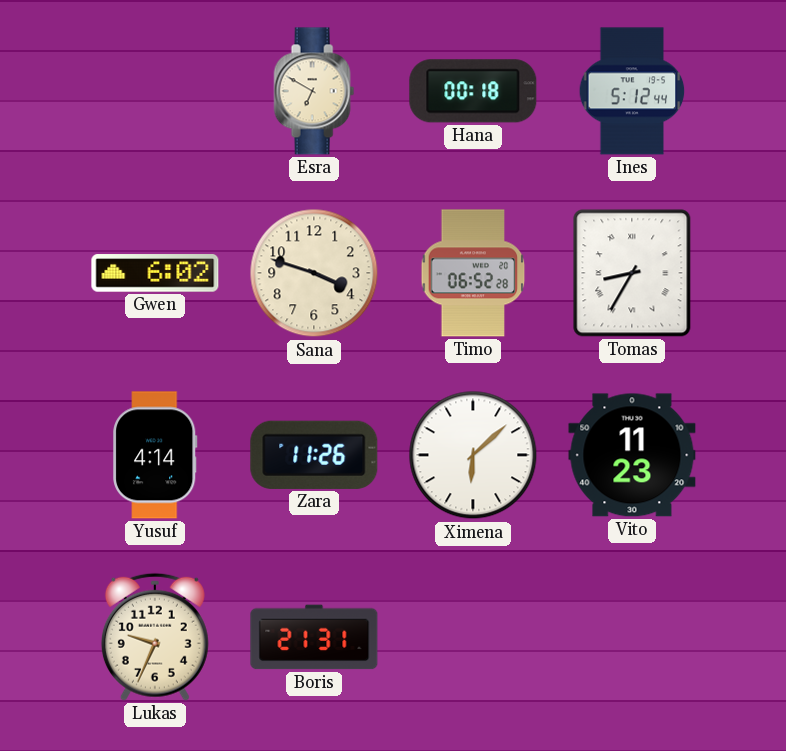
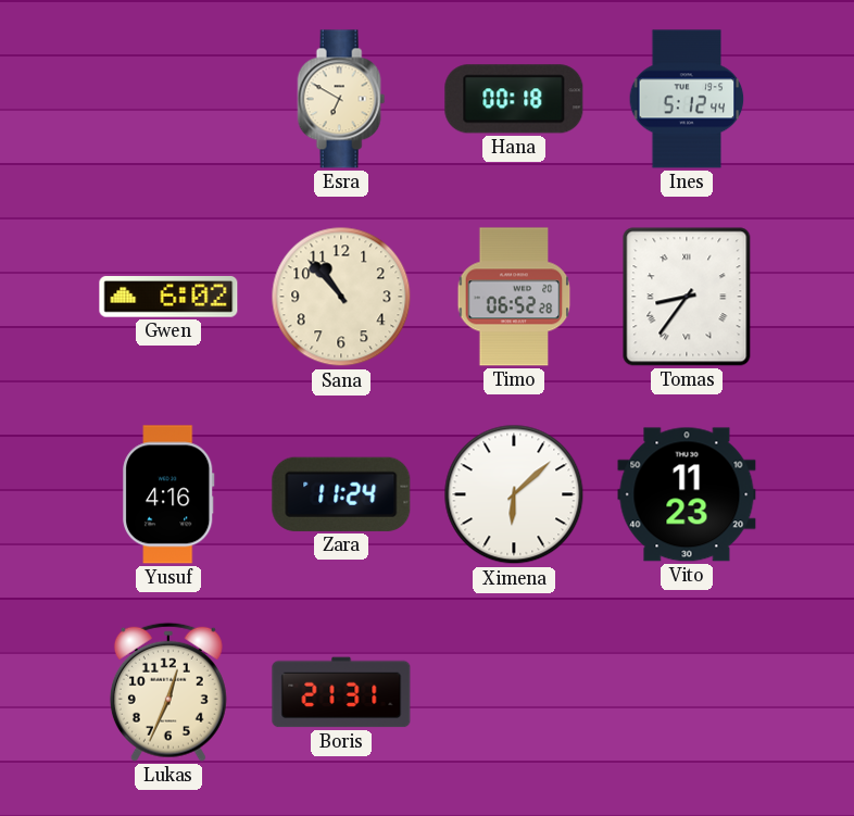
Sana: 3:48 -> 10:53
Tomas: 8:35 -> 8:36
Yusuf: 4:14 -> 4:16
Zara: 11:26 -> 11:24
Lukas: 9:34 -> 12:34
